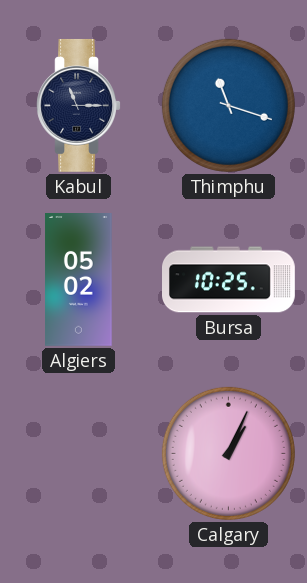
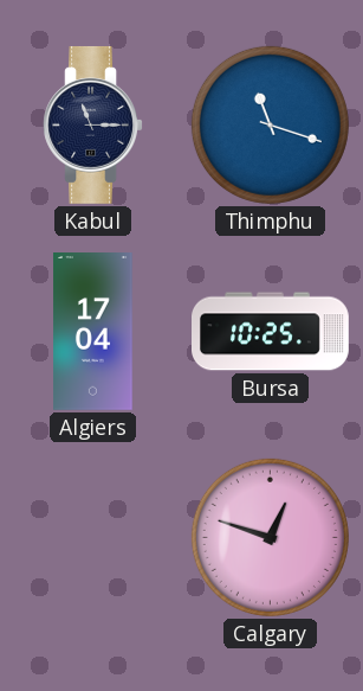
Algiers: 05:02 -> 17:04
Calgary: 1:04 -> 12:48
